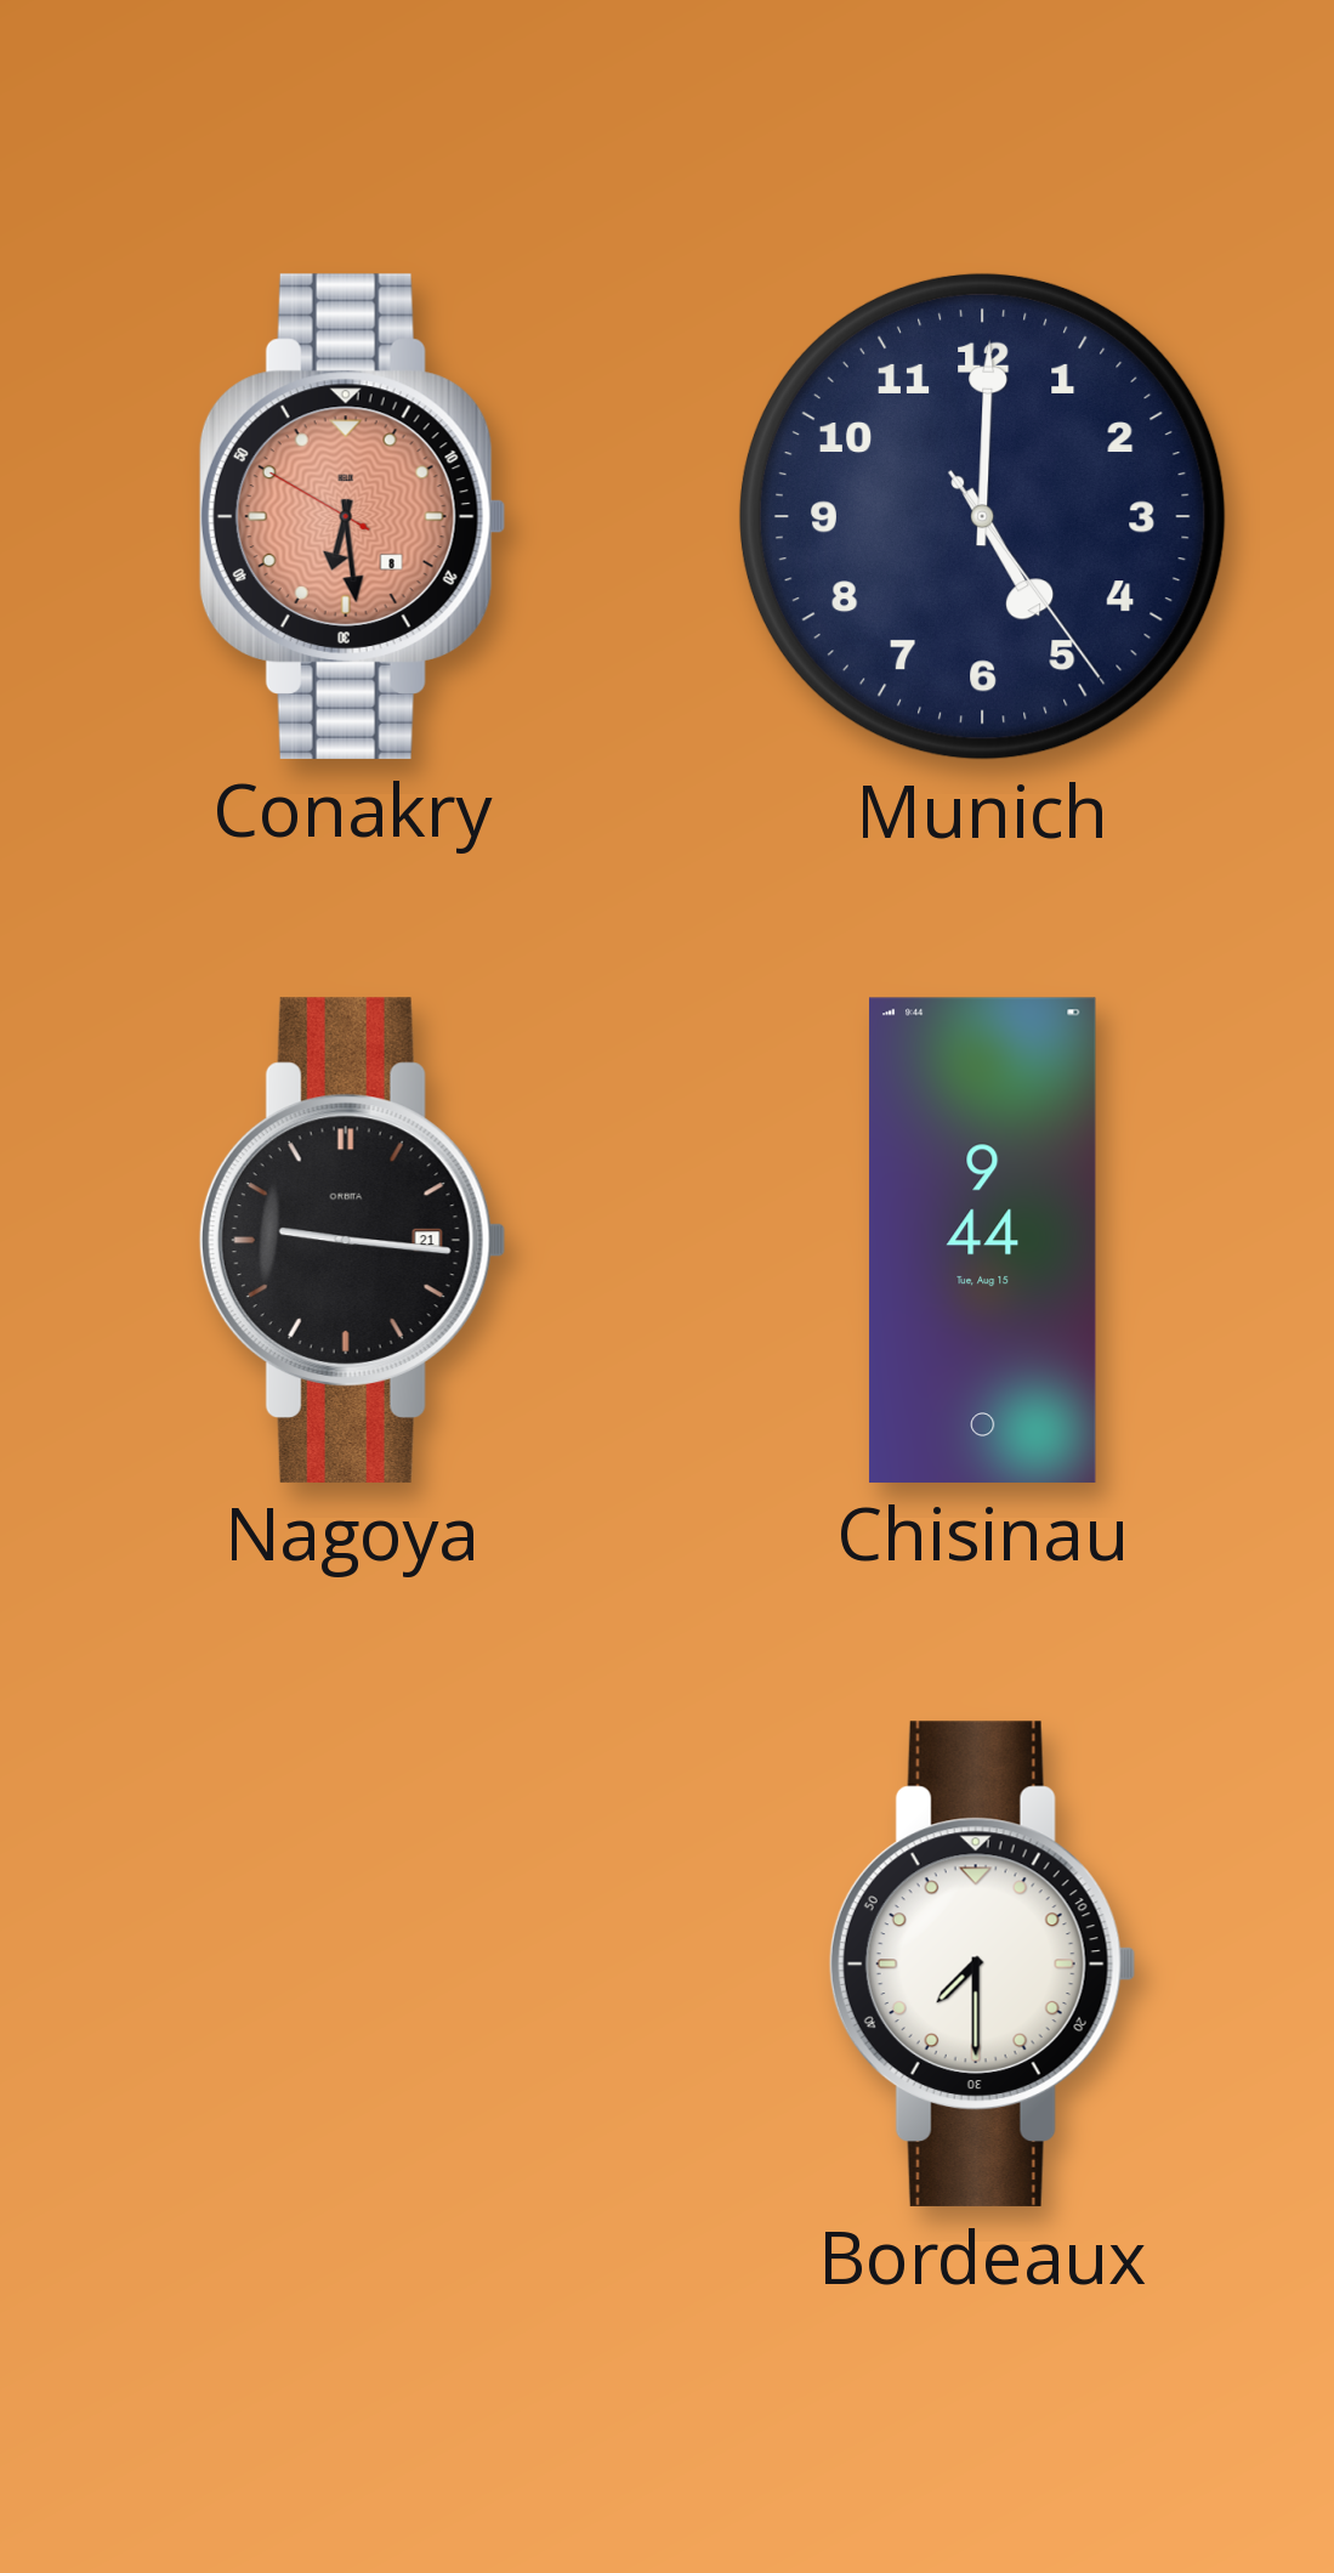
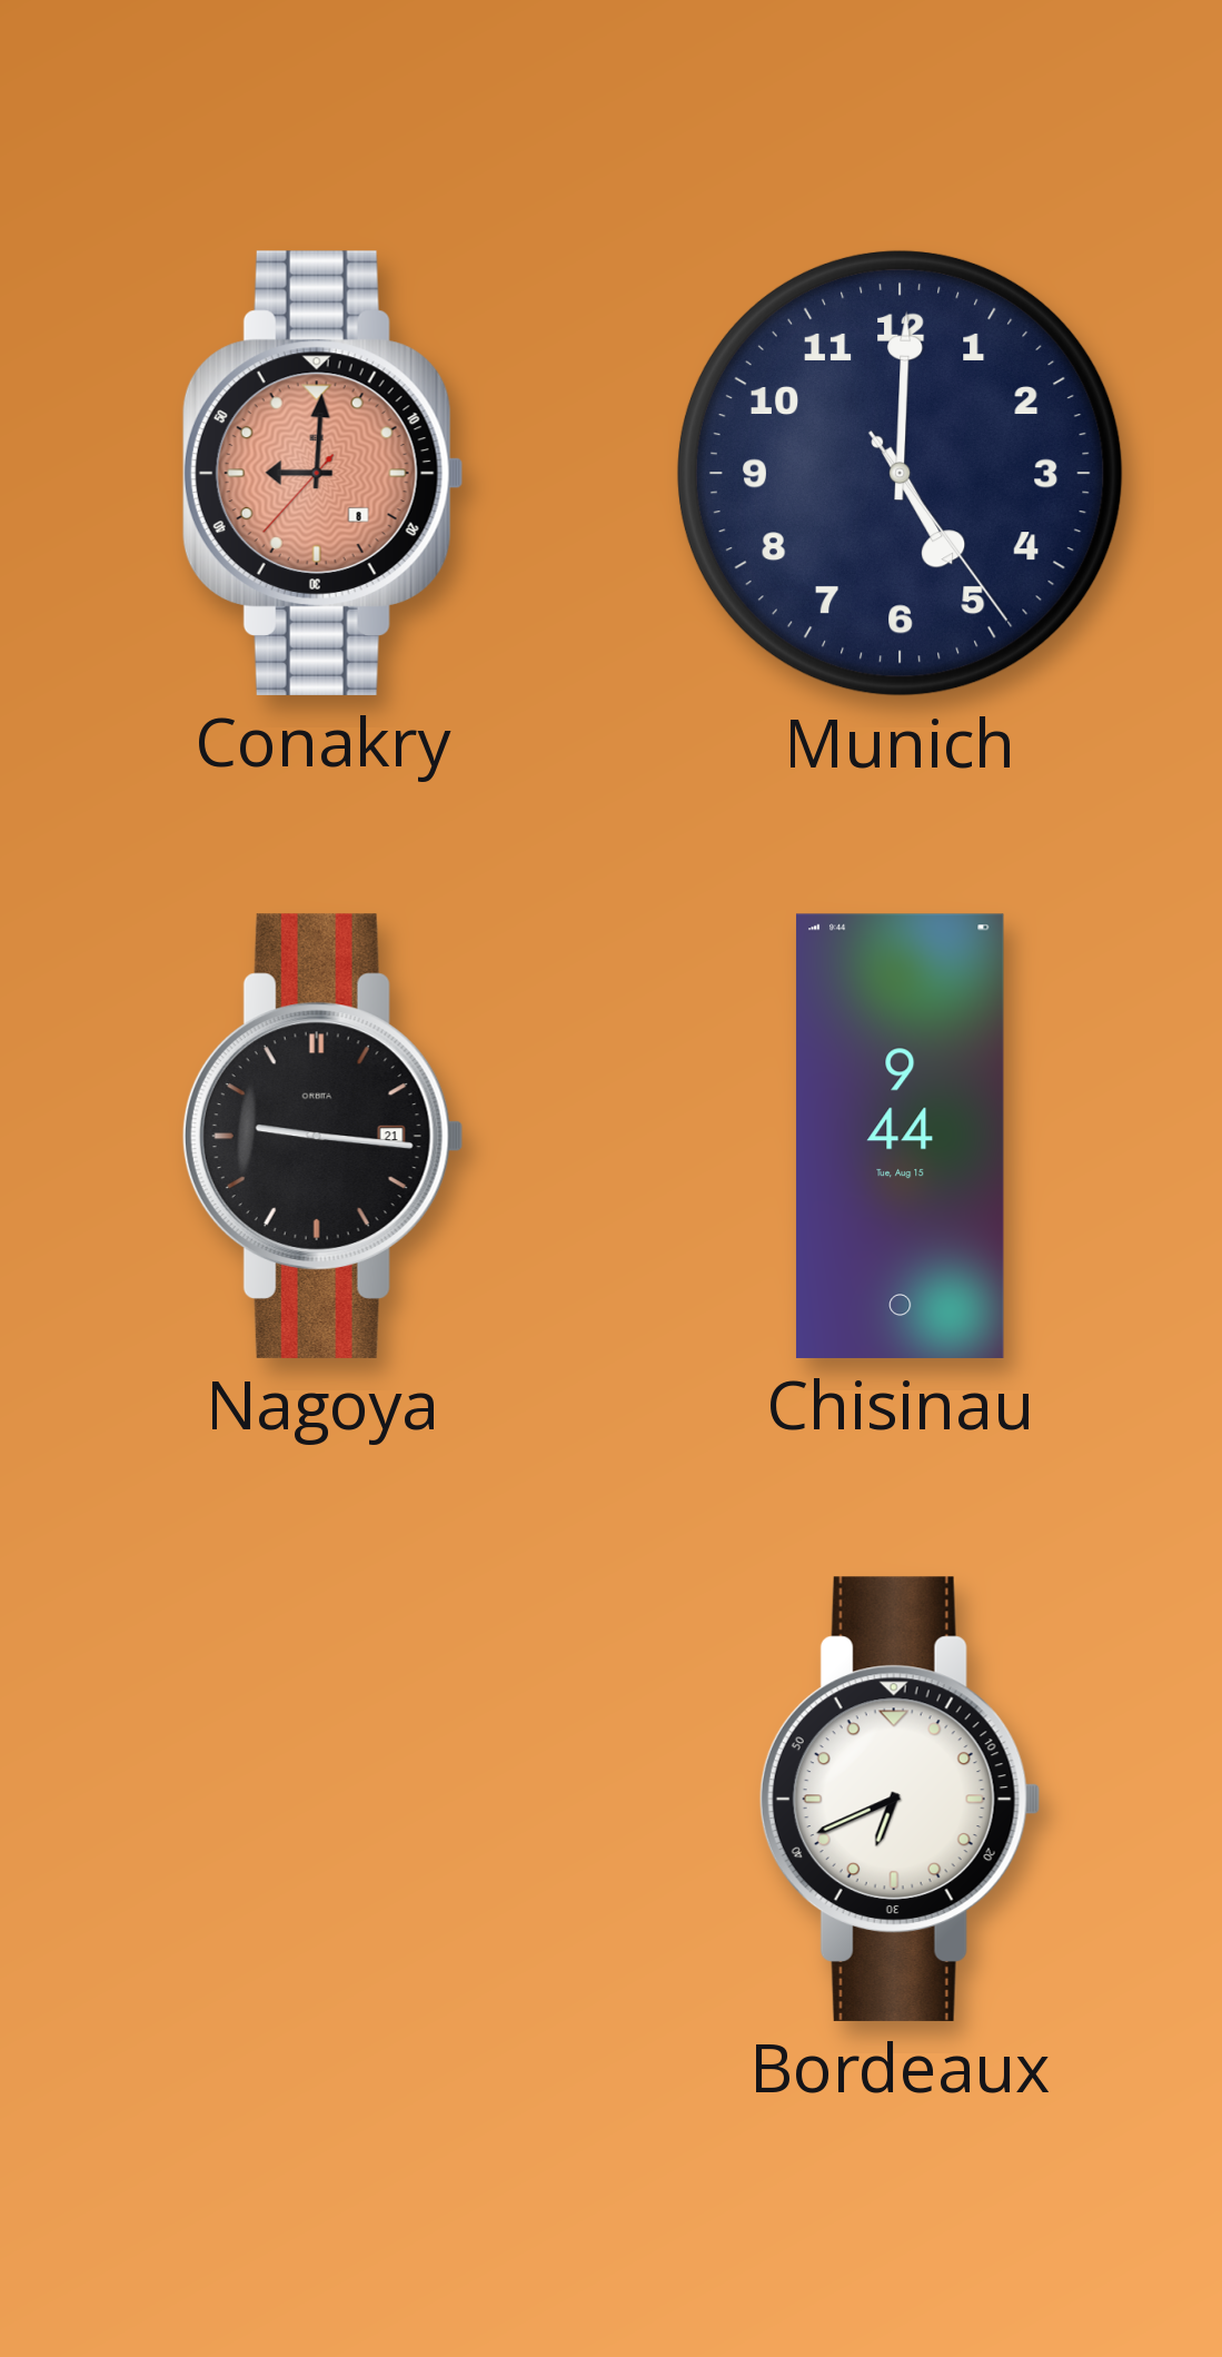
Conakry: 6:28 -> 9:00
Bordeaux: 7:30 -> 6:41
